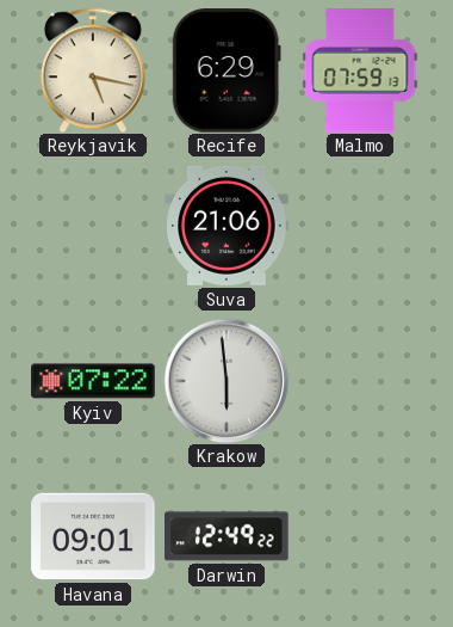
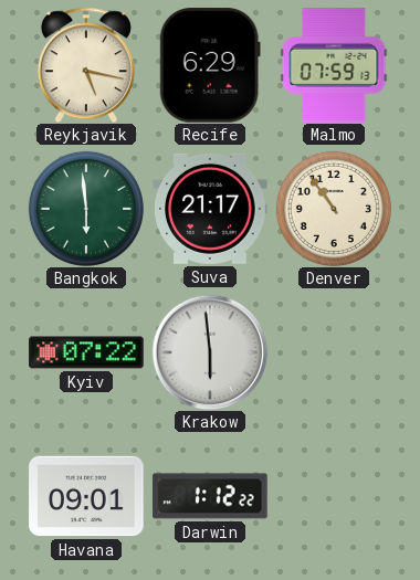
Bangkok: none -> 5:59
Suva: 21:06 -> 21:17
Denver: none -> 10:54
Darwin: 12:49 -> 1:12
